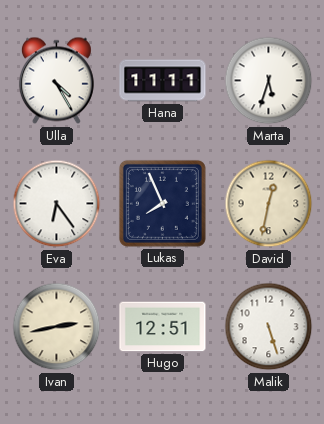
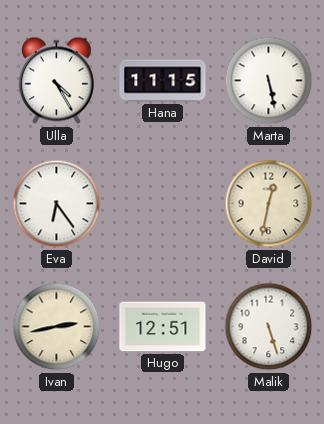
Hana: 11:11 -> 11:15
Marta: 5:33 -> 5:28
Lukas: 7:56 -> none
